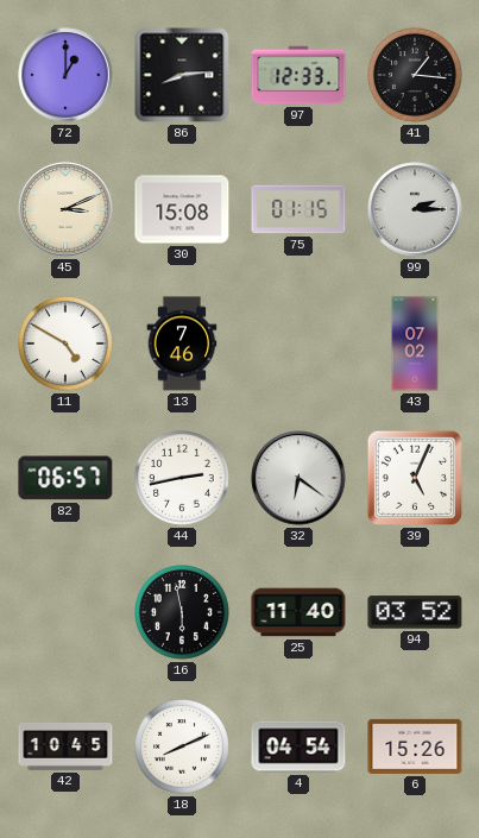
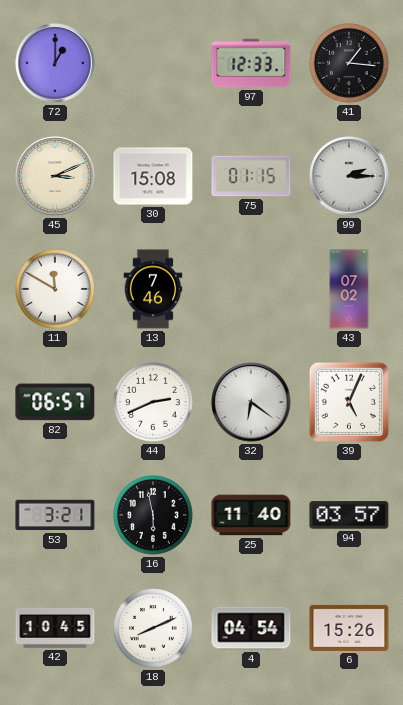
86: 8:14 -> none
11: 4:50 -> 11:50
44: 2:43 -> 2:41
53: none -> 3:21
94: 03:52 -> 03:57
